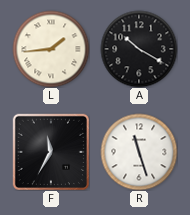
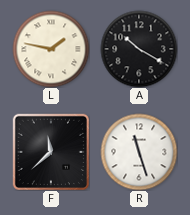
L: 1:44 -> 1:47
F: 11:35 -> 11:38
